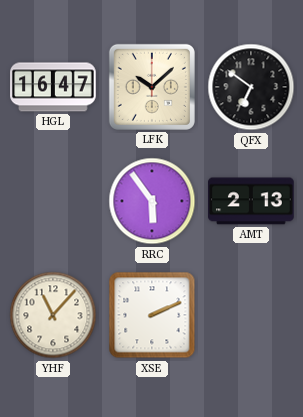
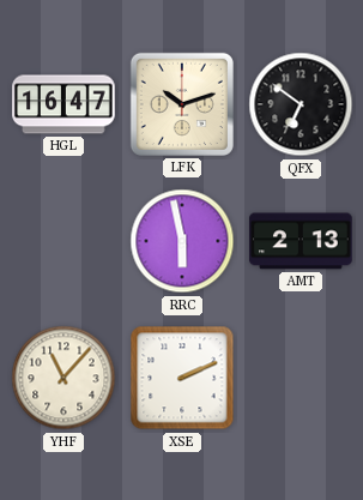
LFK: 10:08 -> 10:12
RRC: 5:54 -> 5:58
